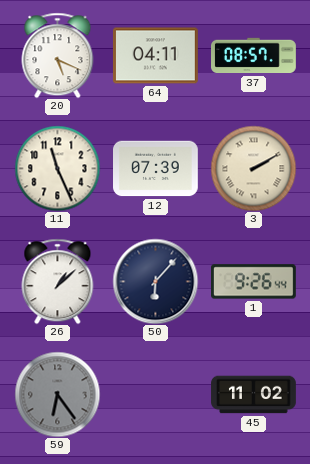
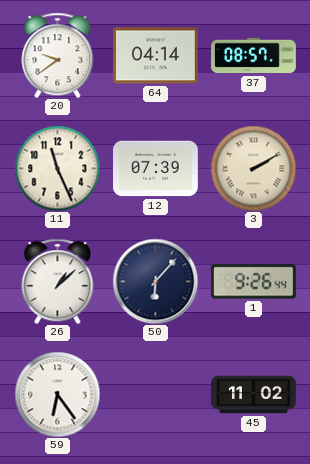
20: 5:19 -> 9:39
64: 04:11 -> 04:14
59 dial: grey -> white
